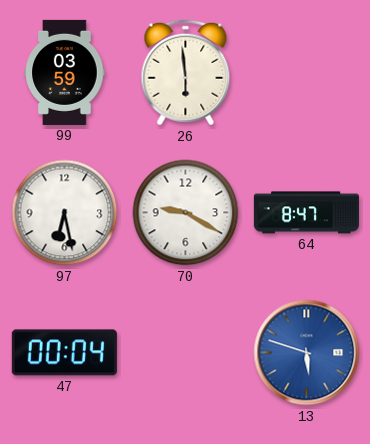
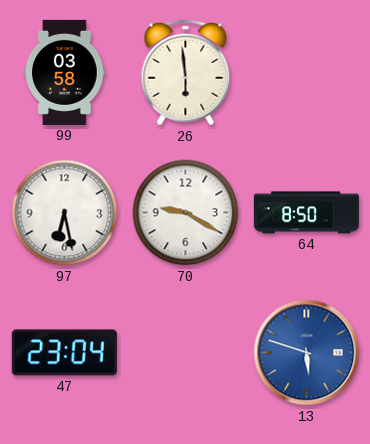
99: 03:59 -> 03:58
64: 8:47 -> 8:50
47: 00:04 -> 23:04
